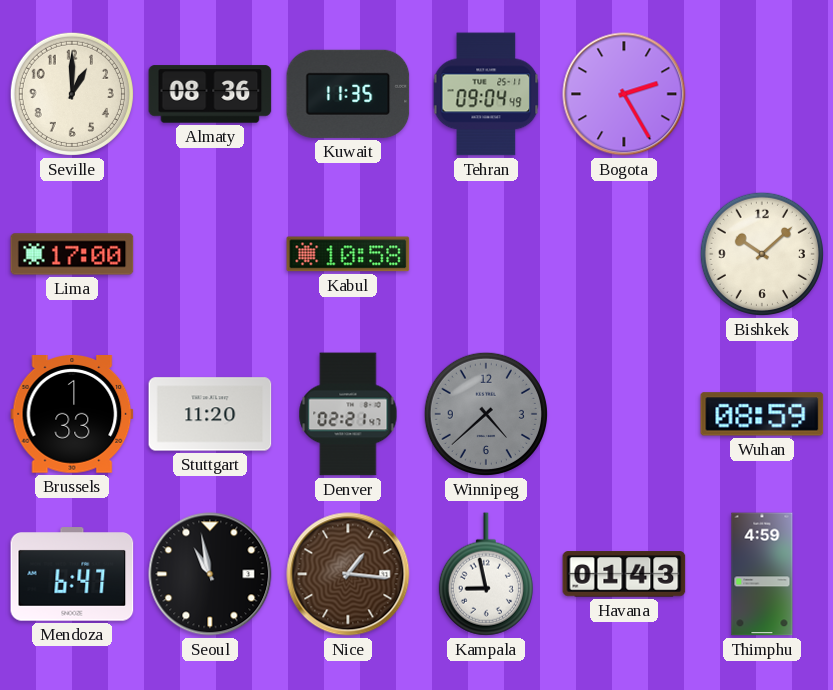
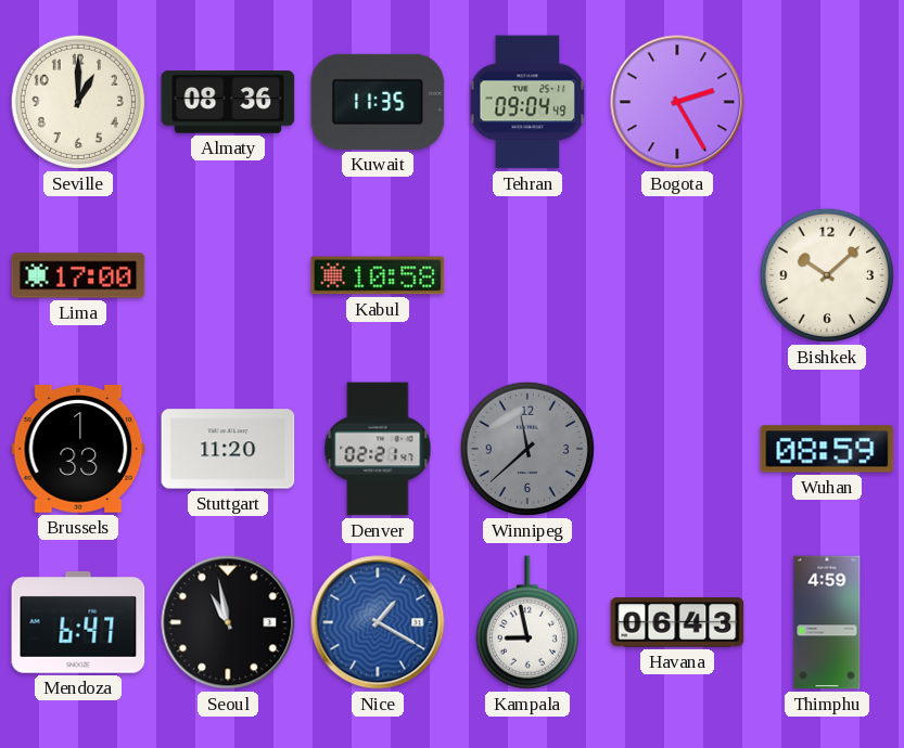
Winnipeg: 4:38 -> 11:38
Nice: 1:16 -> 1:20
Nice dial: brown -> blue
Havana: 01:43 -> 06:43
